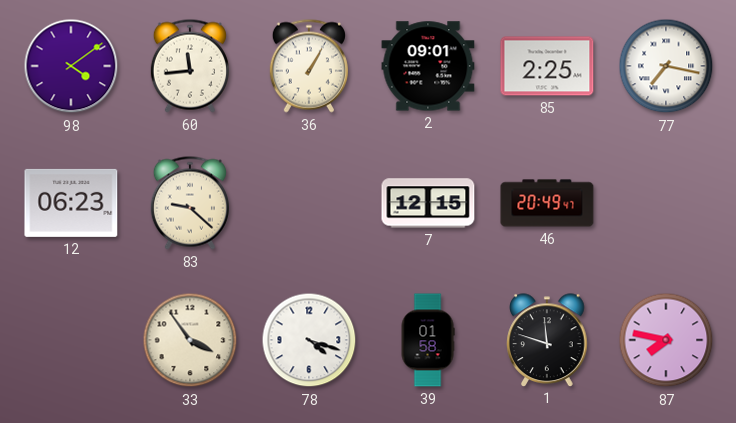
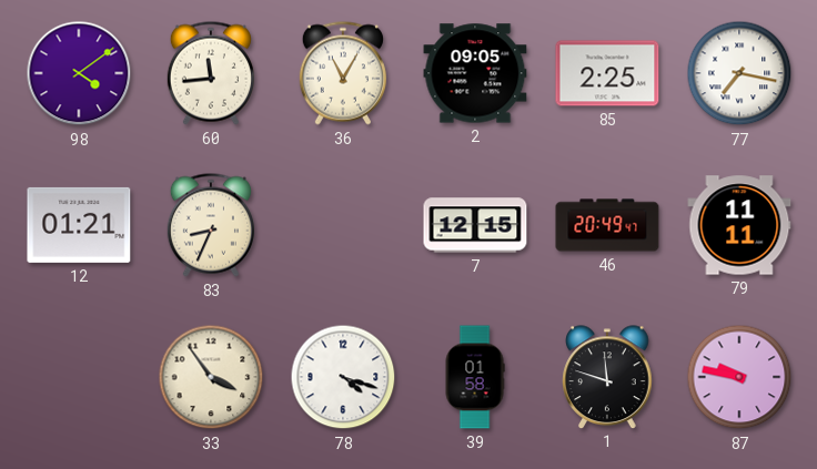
36: 1:05 -> 11:05
2: 09:01 -> 09:05
12: 06:23 -> 01:21
83: 9:22 -> 8:34
79: none -> 11:11
87: 7:47 -> 9:47
